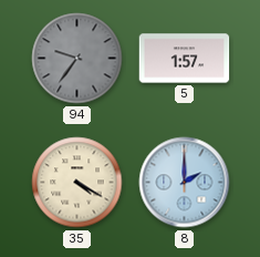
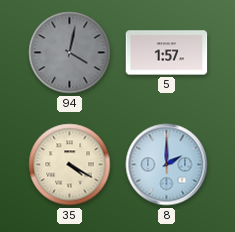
94: 9:36 -> 4:02
